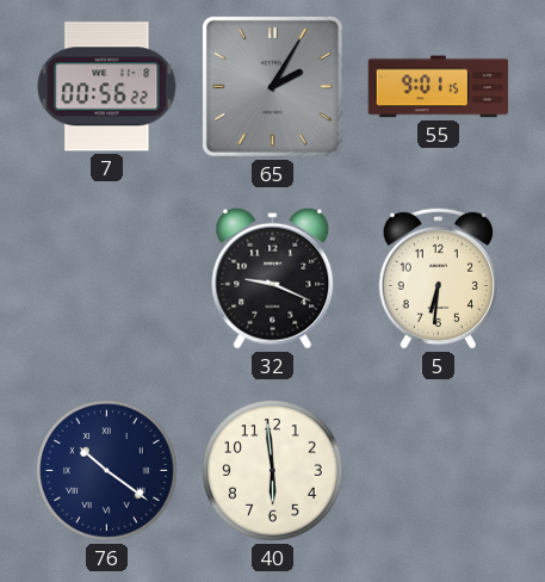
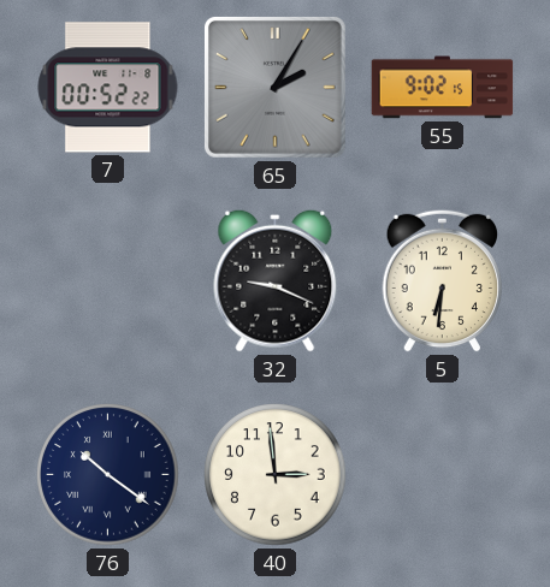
7: 00:56 -> 00:52
55: 9:01 -> 9:02
40: 5:59 -> 2:59
